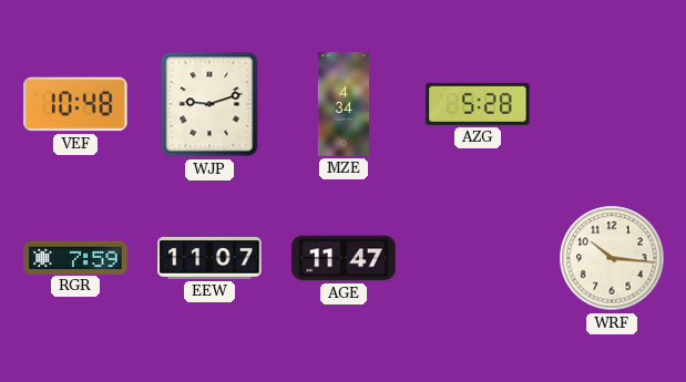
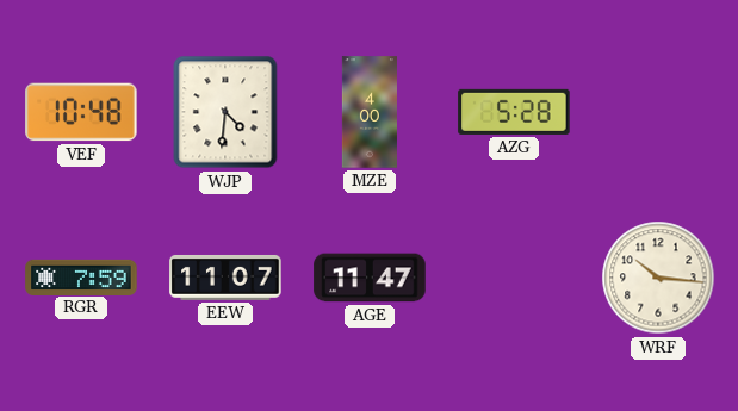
WJP: 9:12 -> 4:31
MZE: 4:34 -> 4:00
